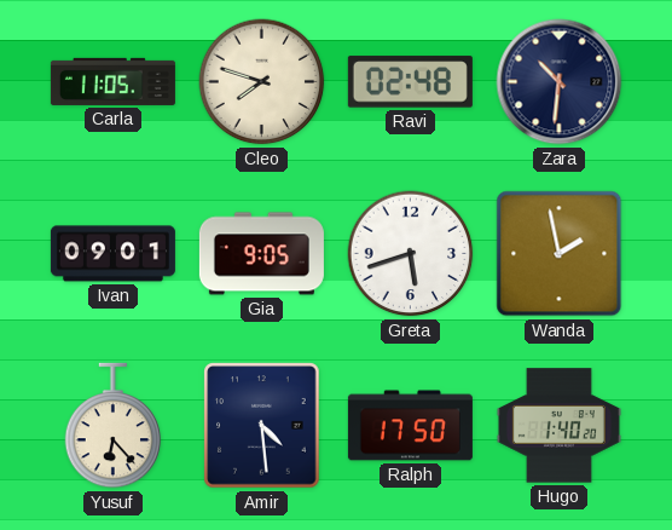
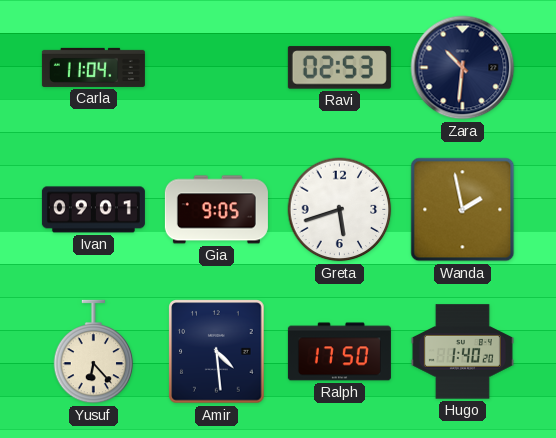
Carla: 11:05 -> 11:04
Cleo: 7:48 -> none
Ravi: 02:48 -> 02:53
